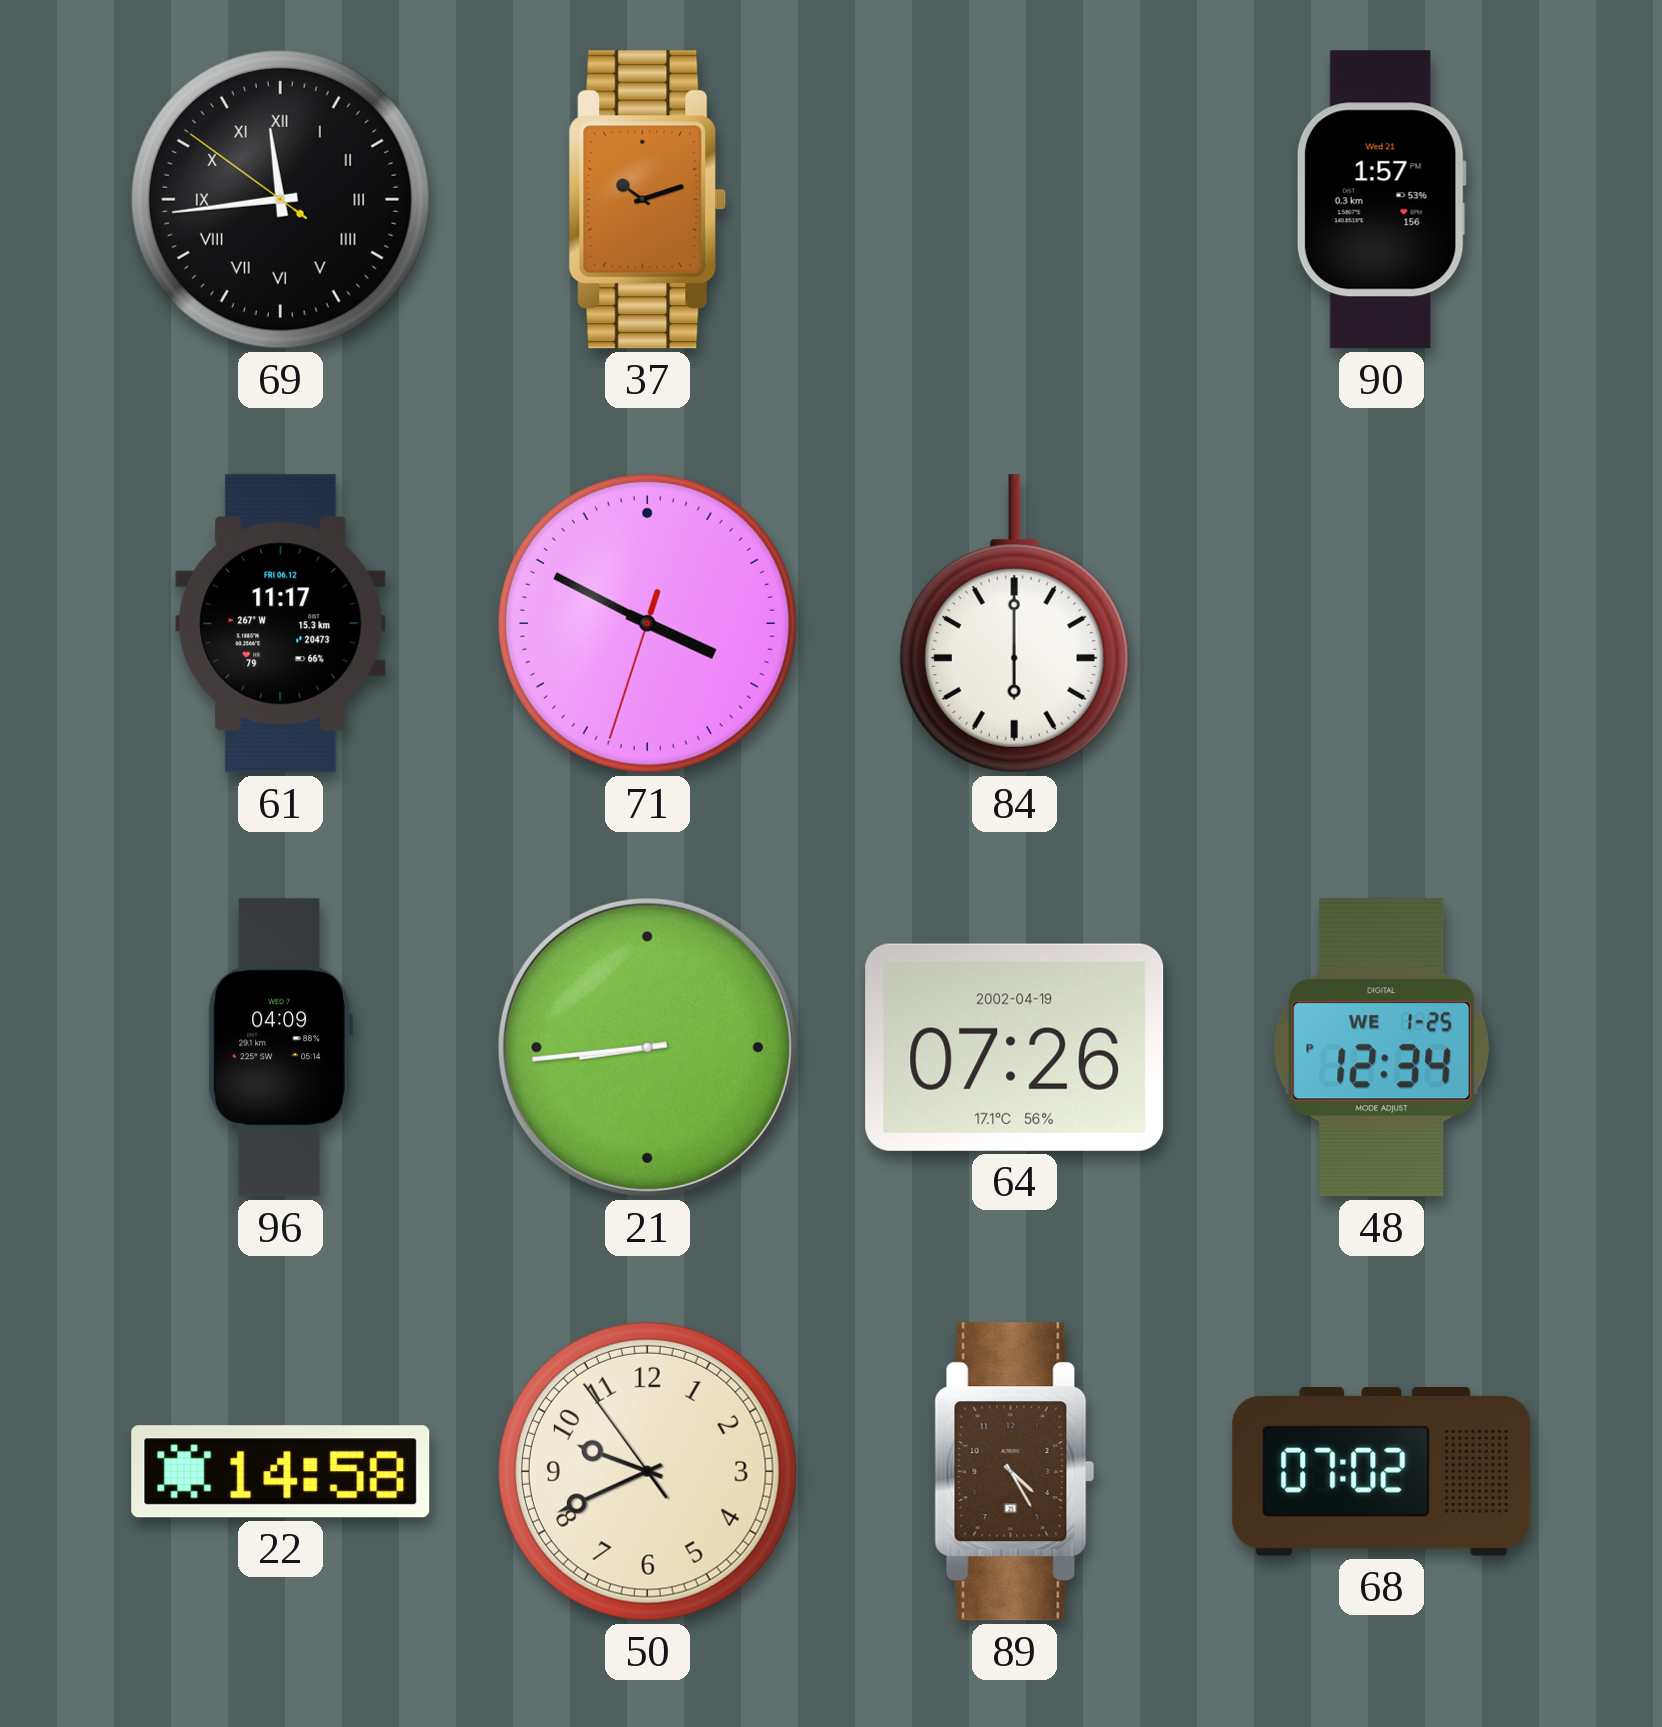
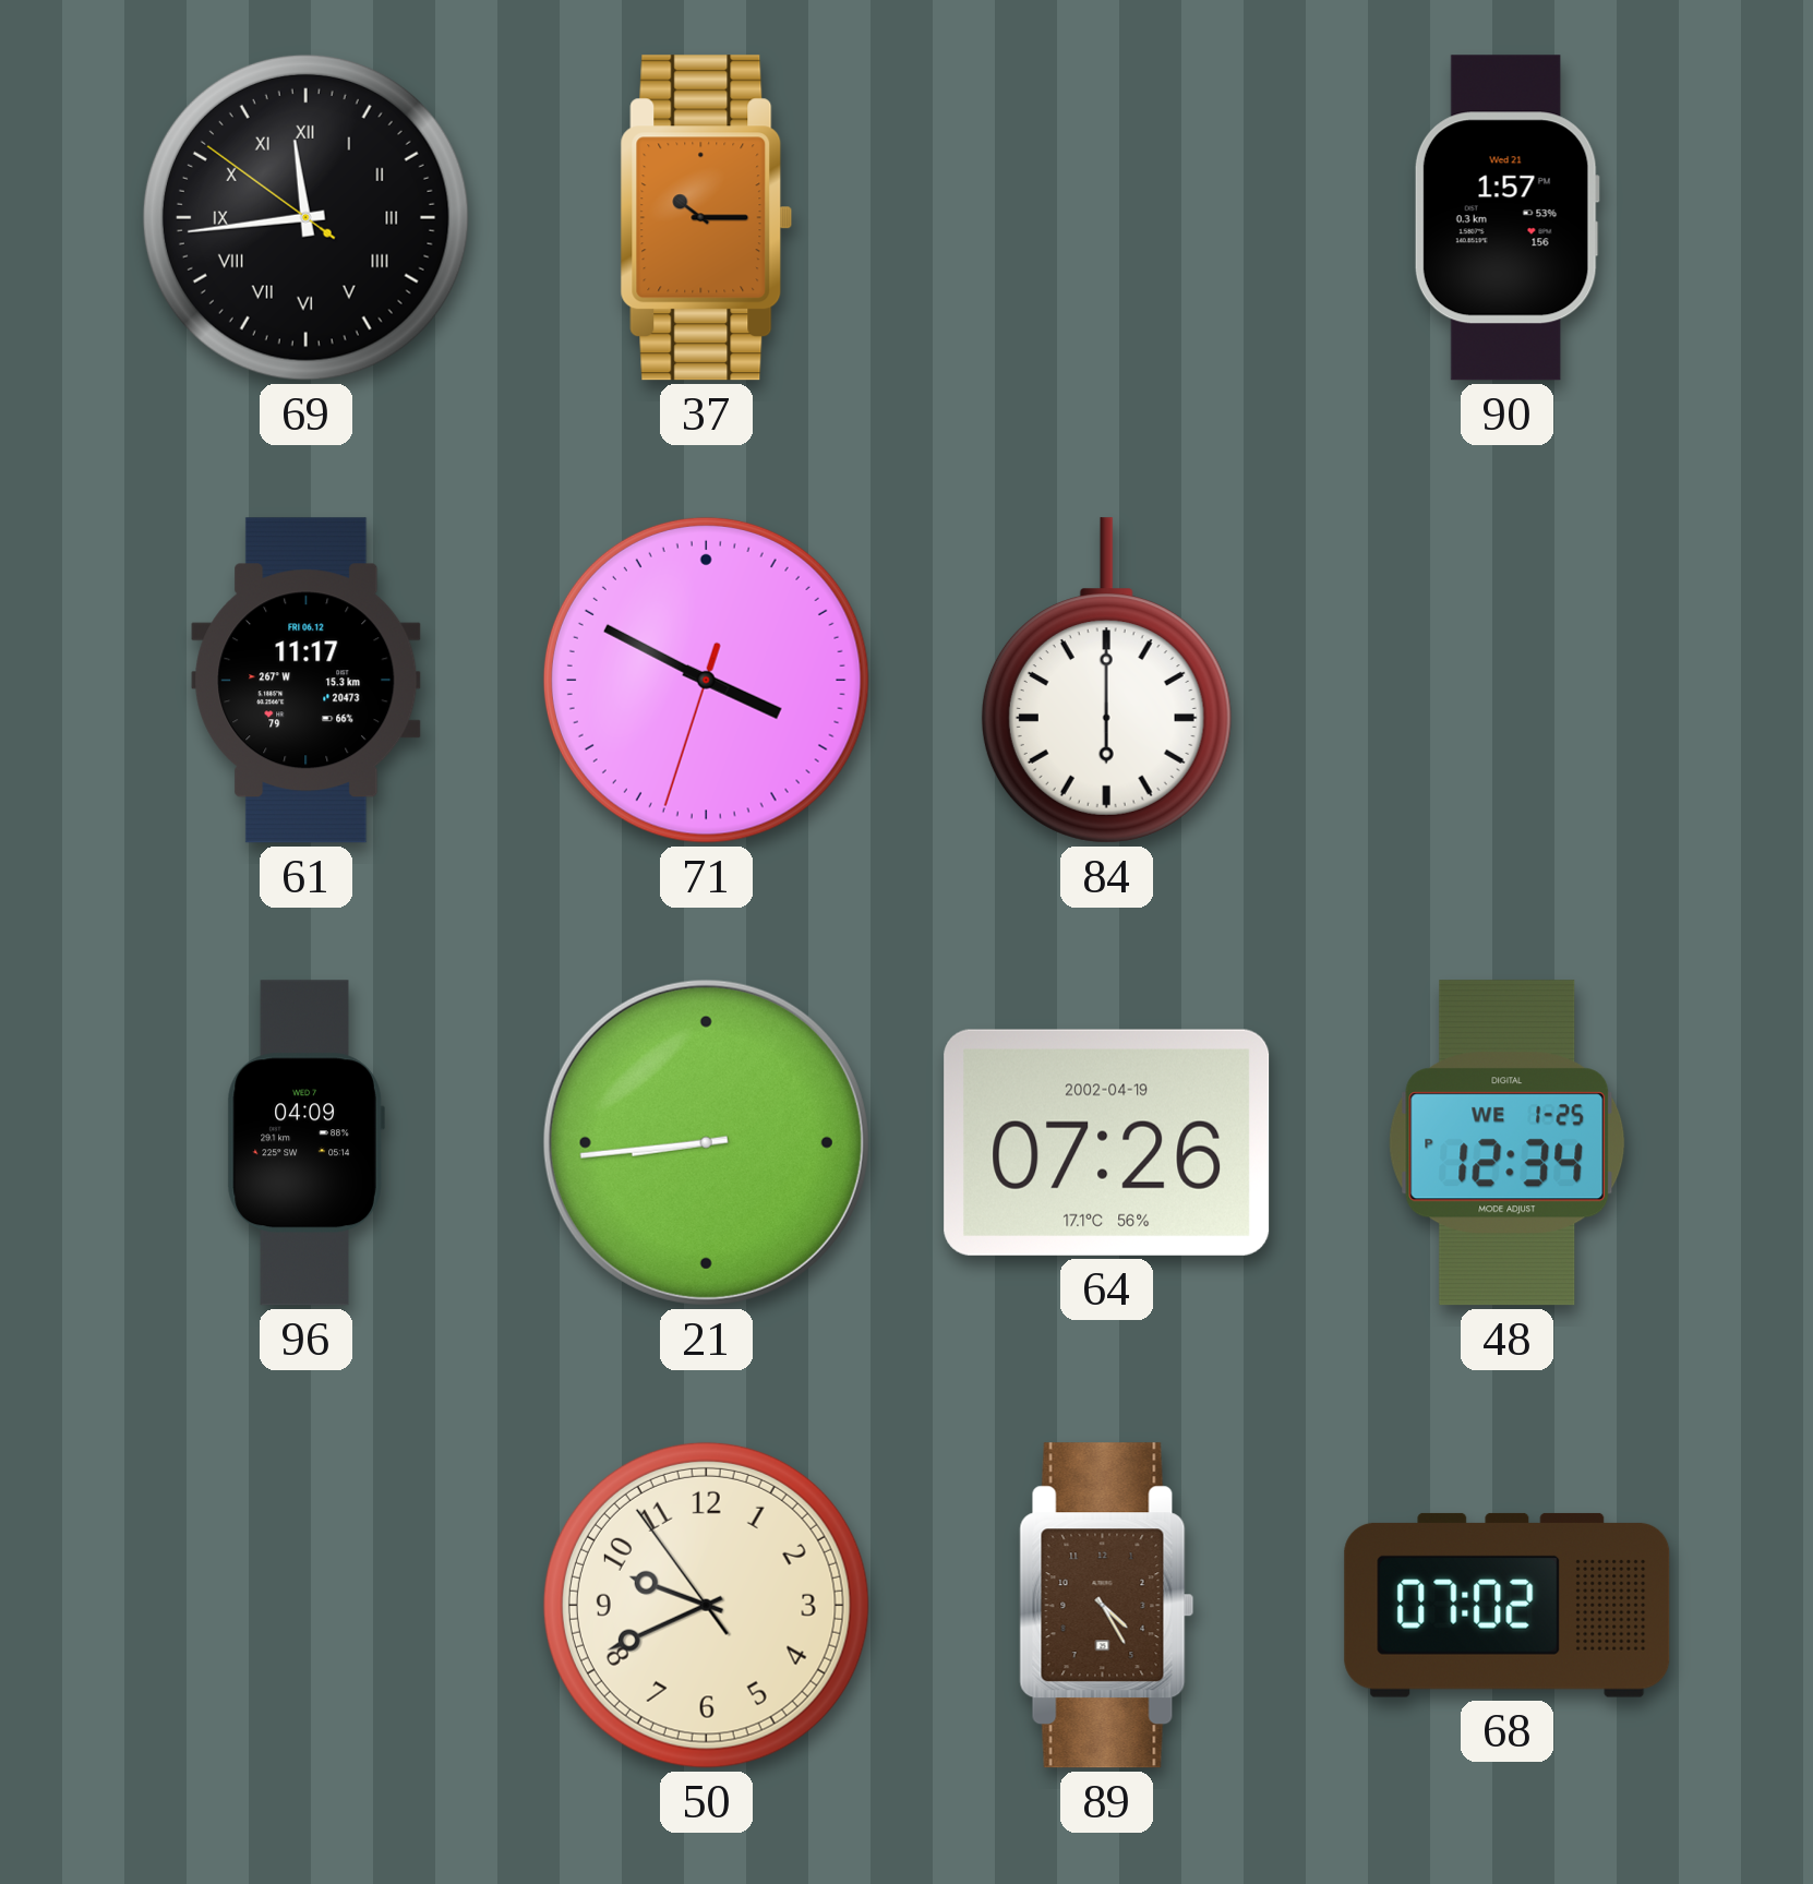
37: 10:12 -> 10:15
22: 14:58 -> none
